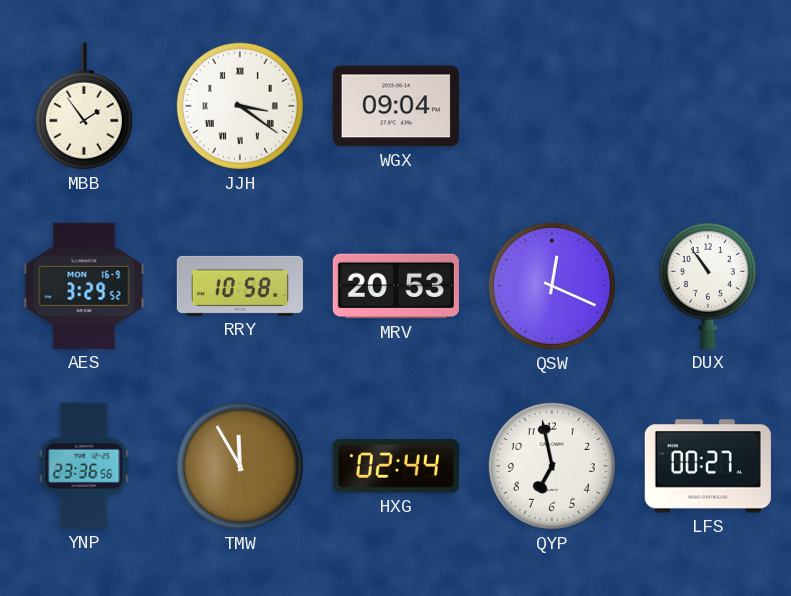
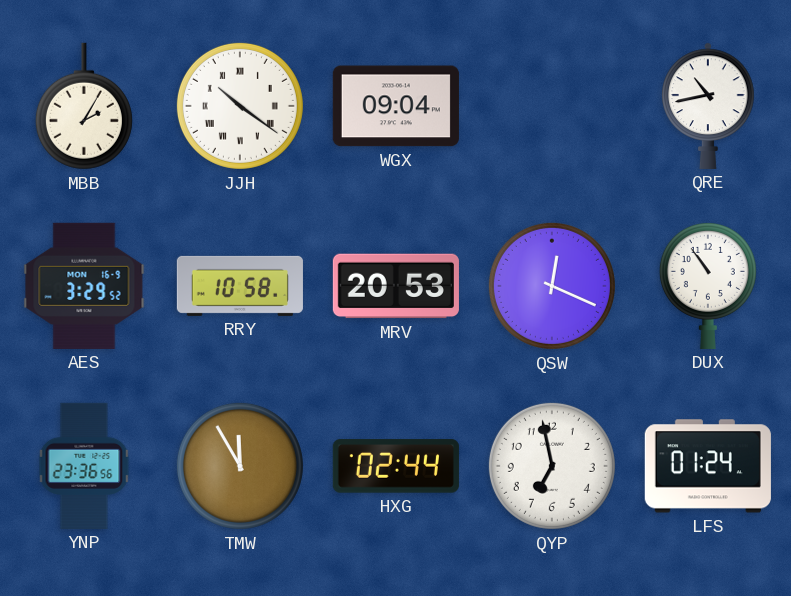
MBB: 1:54 -> 2:05
JJH: 3:21 -> 10:21
QRE: none -> 10:43
LFS: 00:27 -> 01:24
